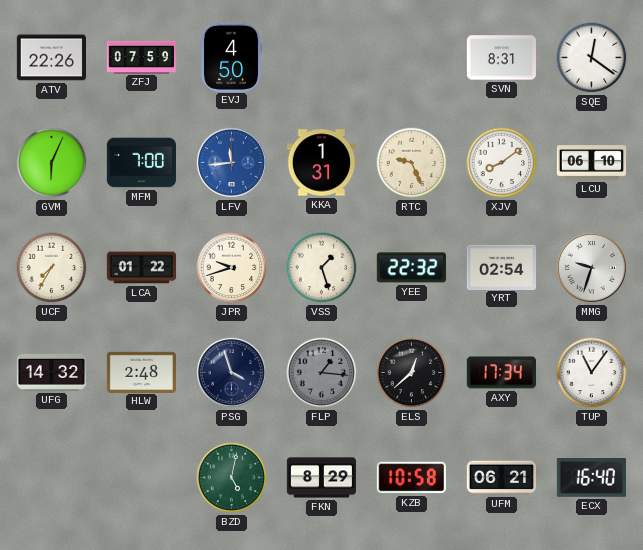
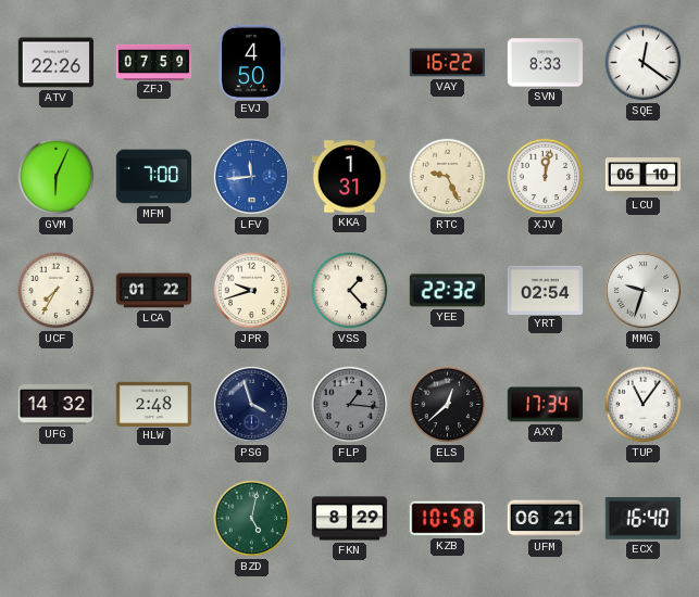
VAY: none -> 16:22
SVN: 8:31 -> 8:33
XJV: 8:09 -> 12:02
VSS: 1:27 -> 1:23
